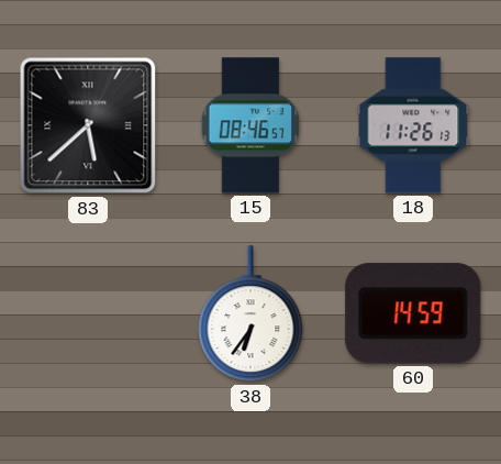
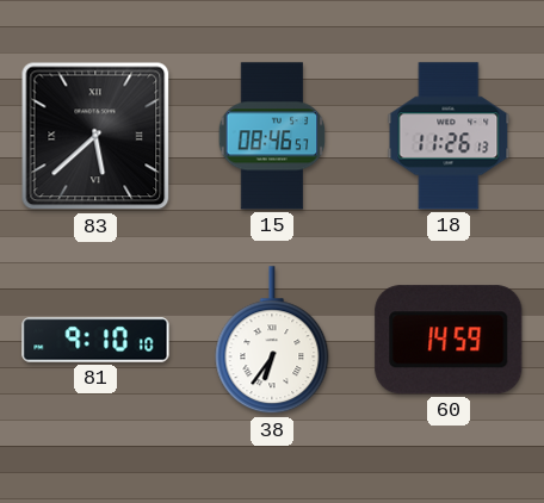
81: none -> 9:10
